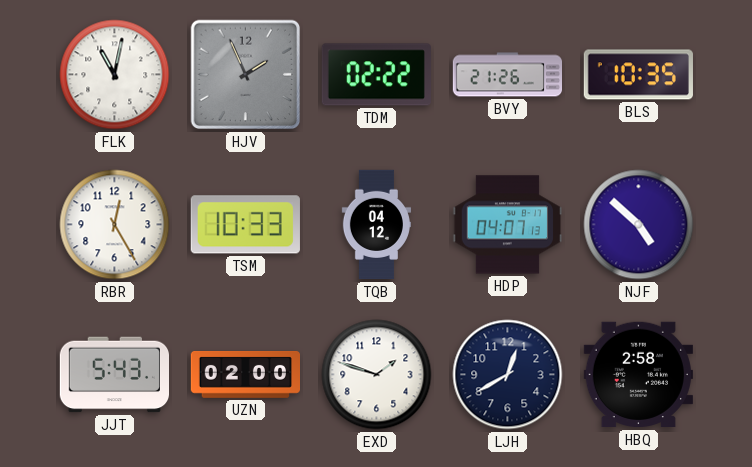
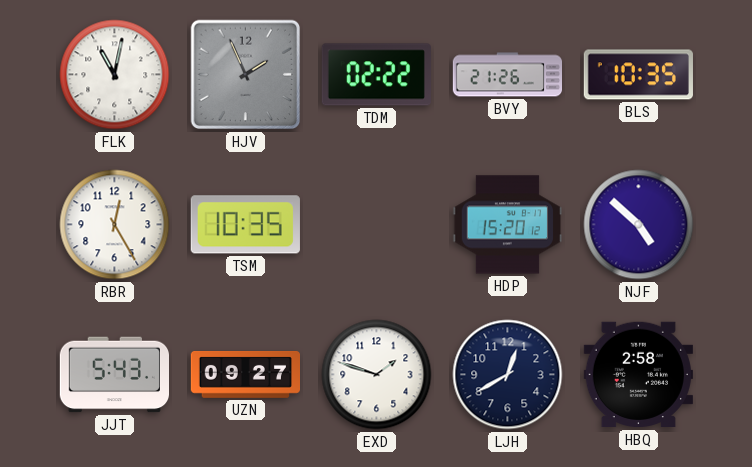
TSM: 10:33 -> 10:35
TQB: 04:12 -> none
HDP: 04:07 -> 15:20
UZN: 02:00 -> 09:27
